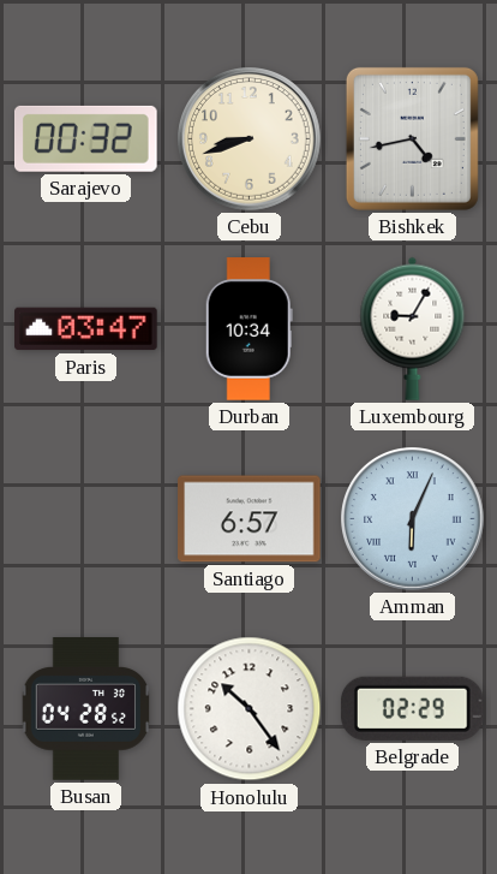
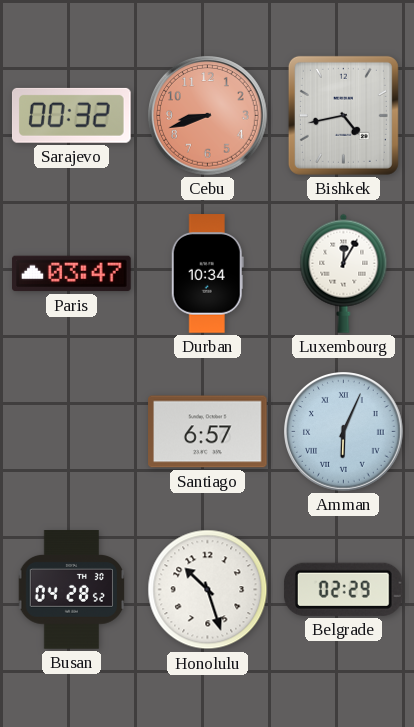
Cebu dial: cream -> salmon
Luxembourg: 9:05 -> 12:05
Honolulu: 10:24 -> 10:27
